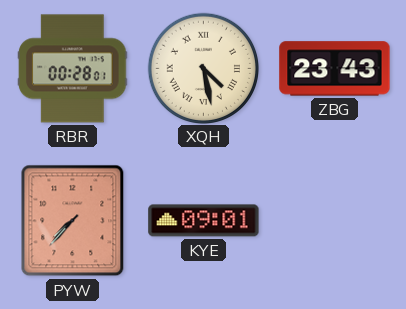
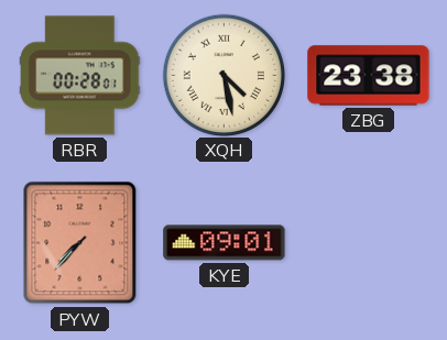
ZBG: 23:43 -> 23:38
